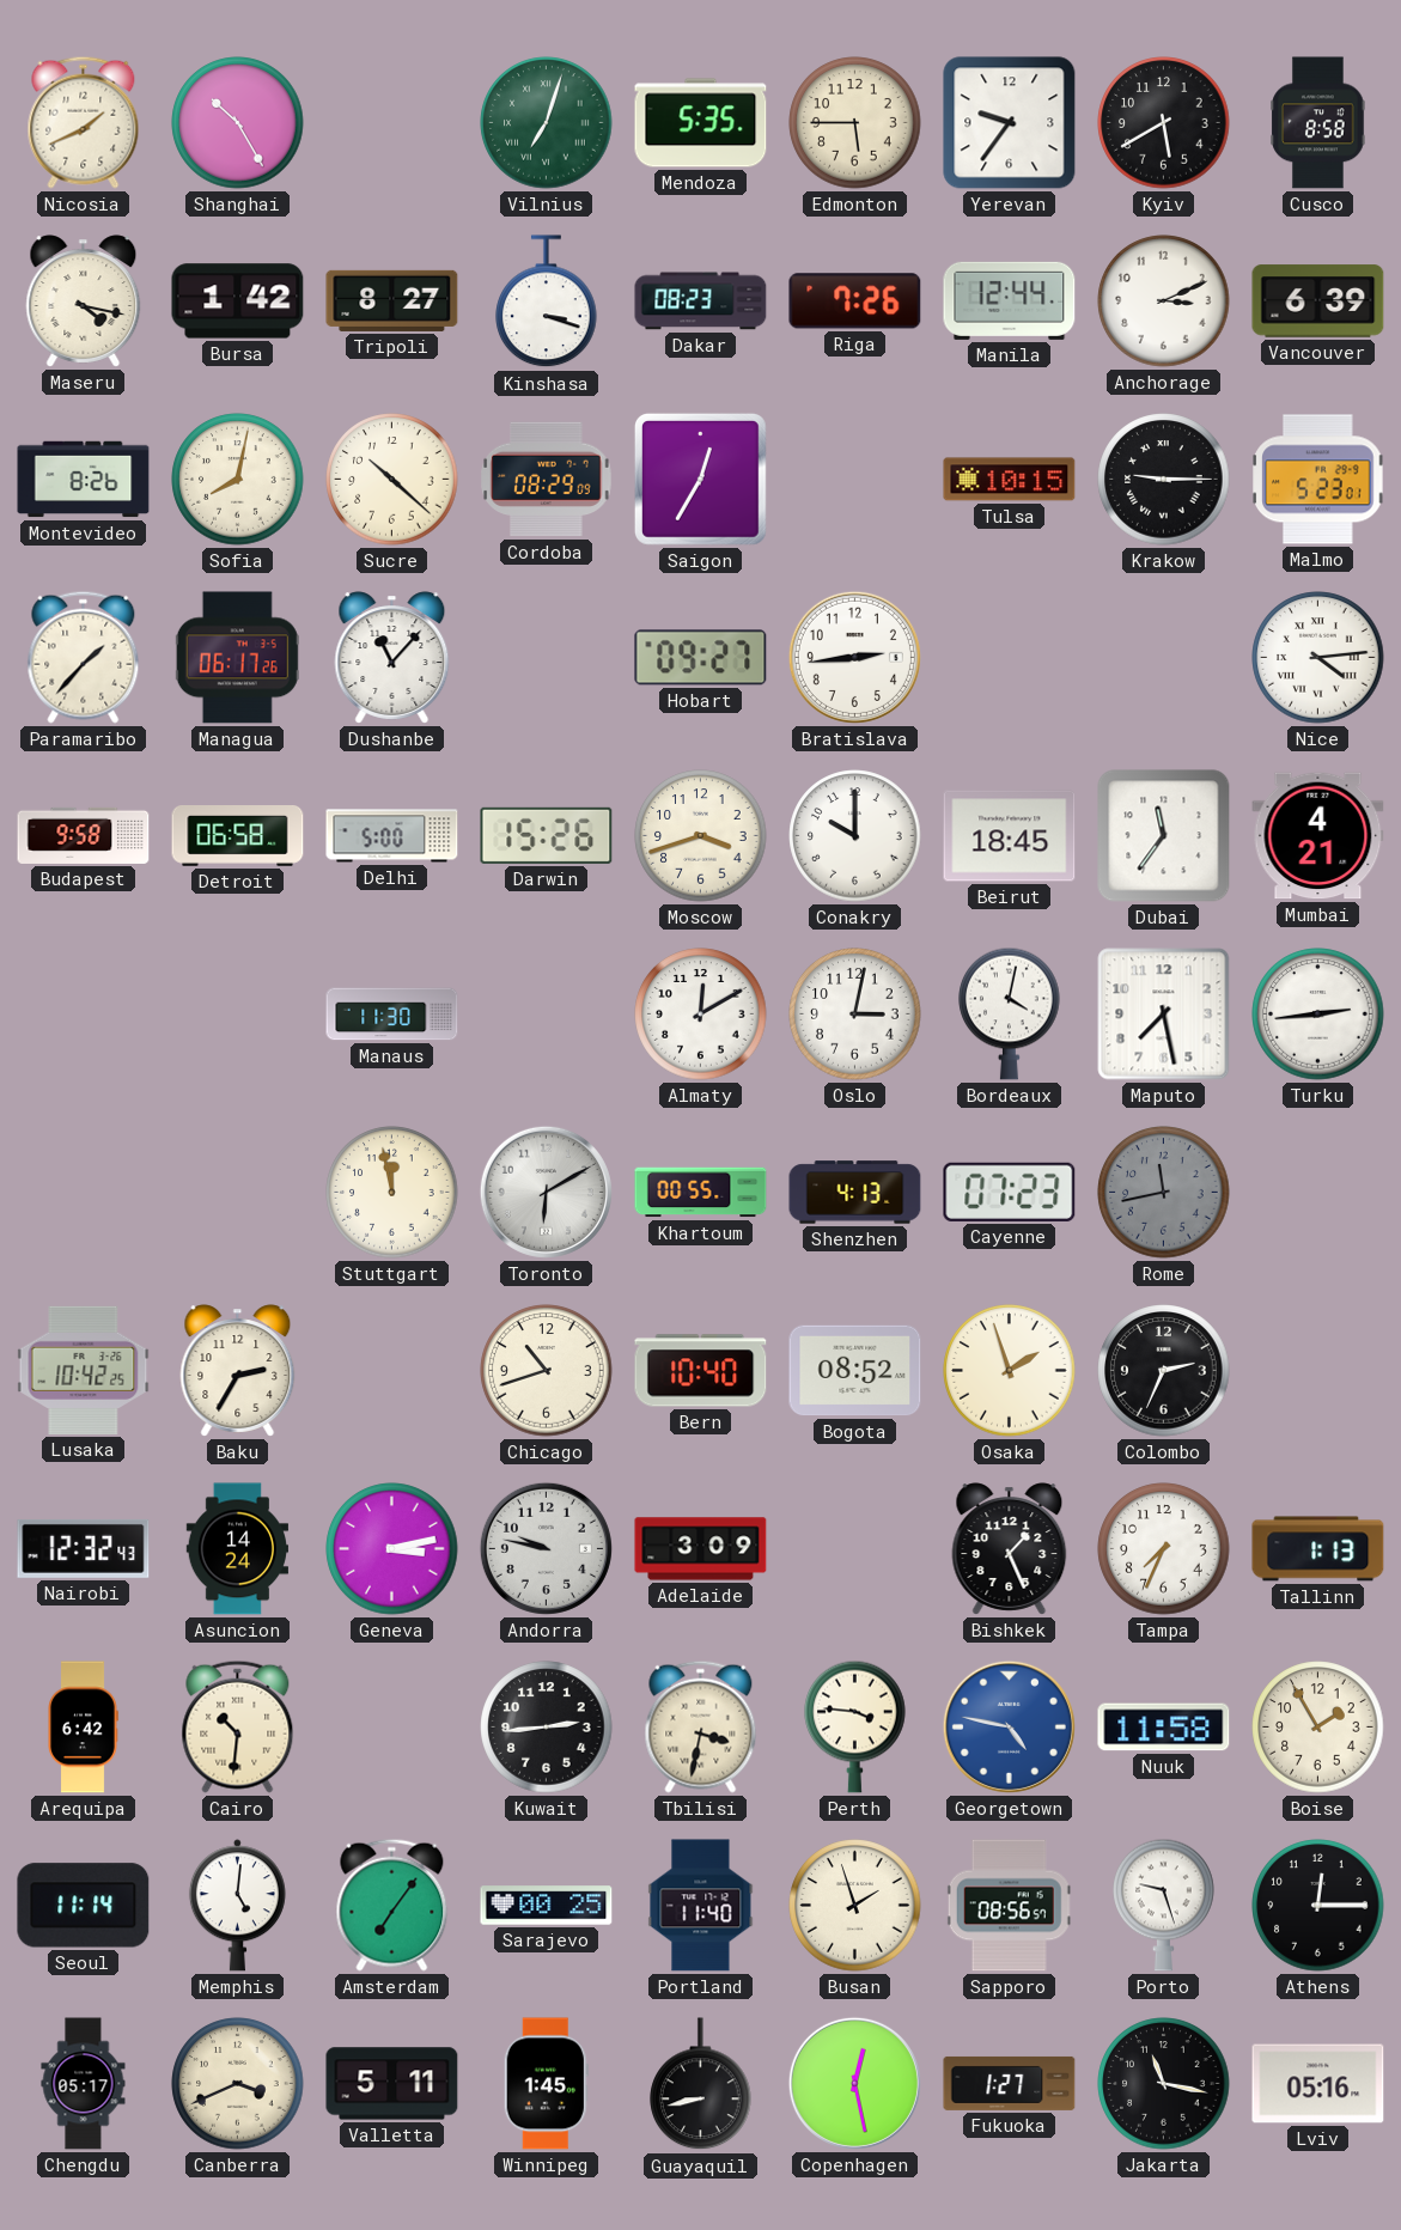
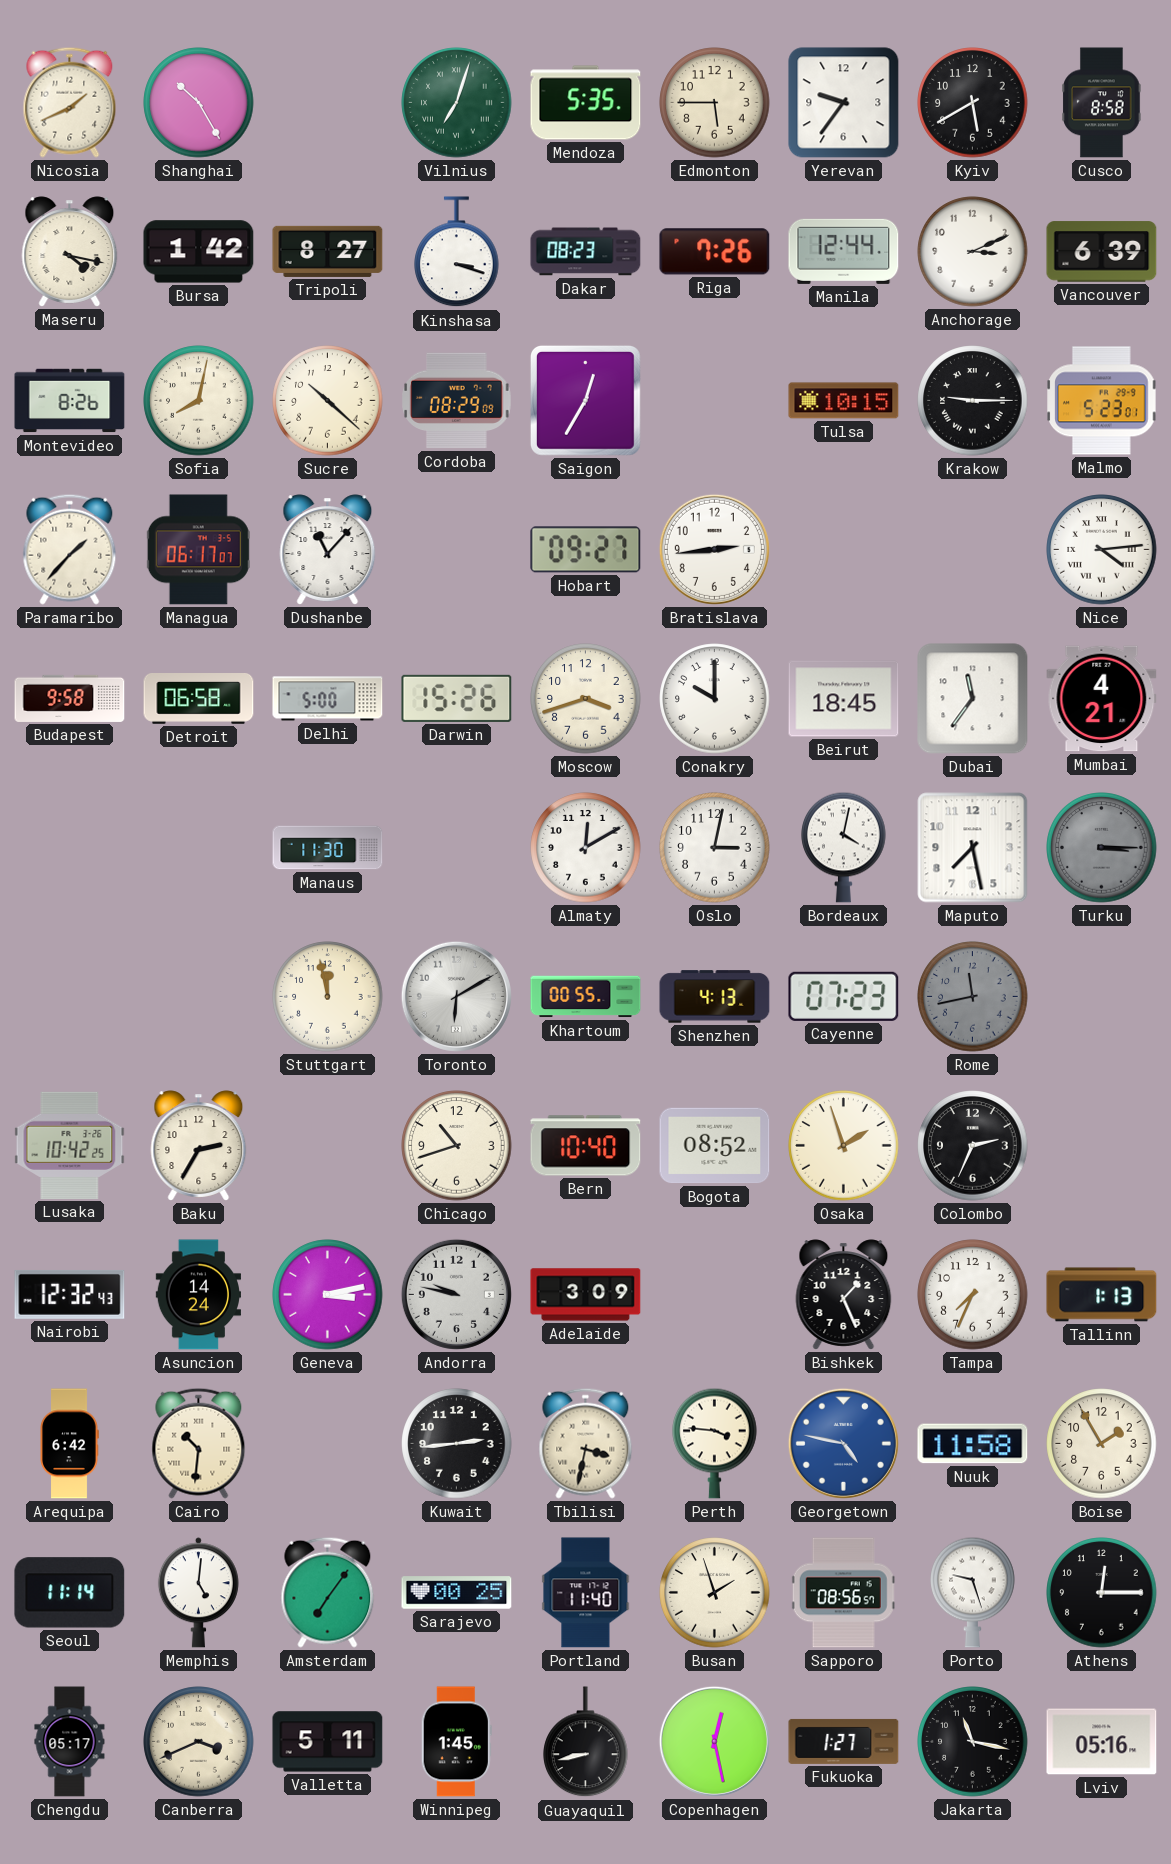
Managua: 06:17:26 -> 06:17:07
Turku: 2:44 -> 3:15
Turku dial: white -> grey
